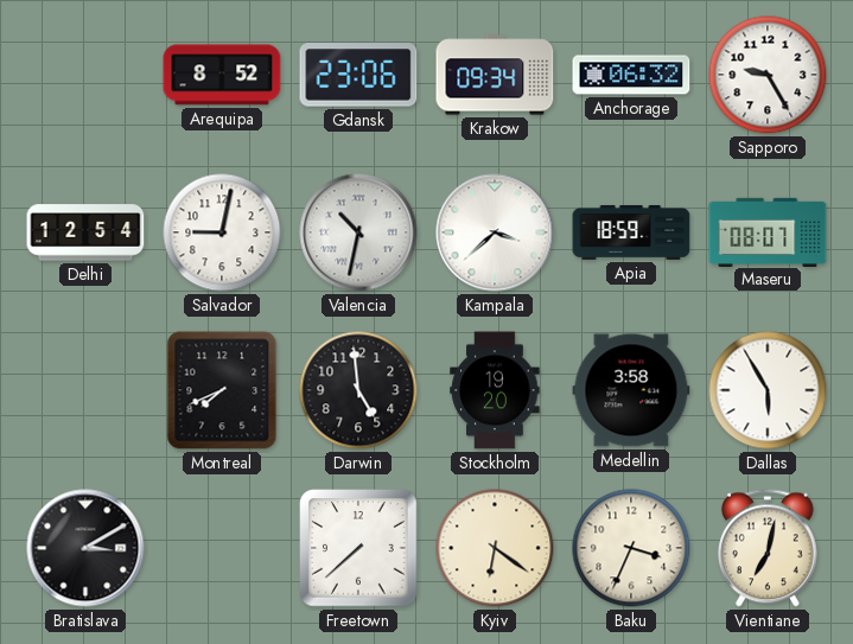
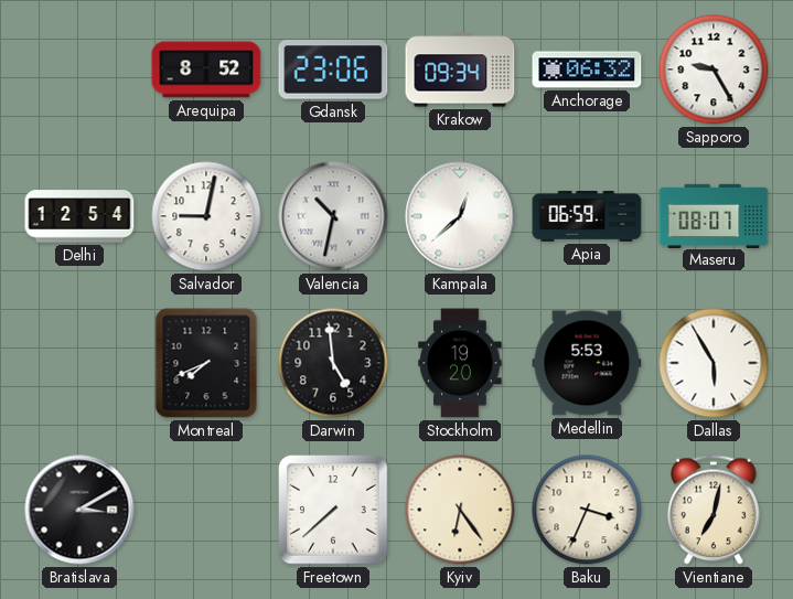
Kampala: 3:38 -> 12:38
Apia: 18:59 -> 06:59
Medellin: 3:58 -> 5:53
Kyiv: 6:21 -> 6:24
